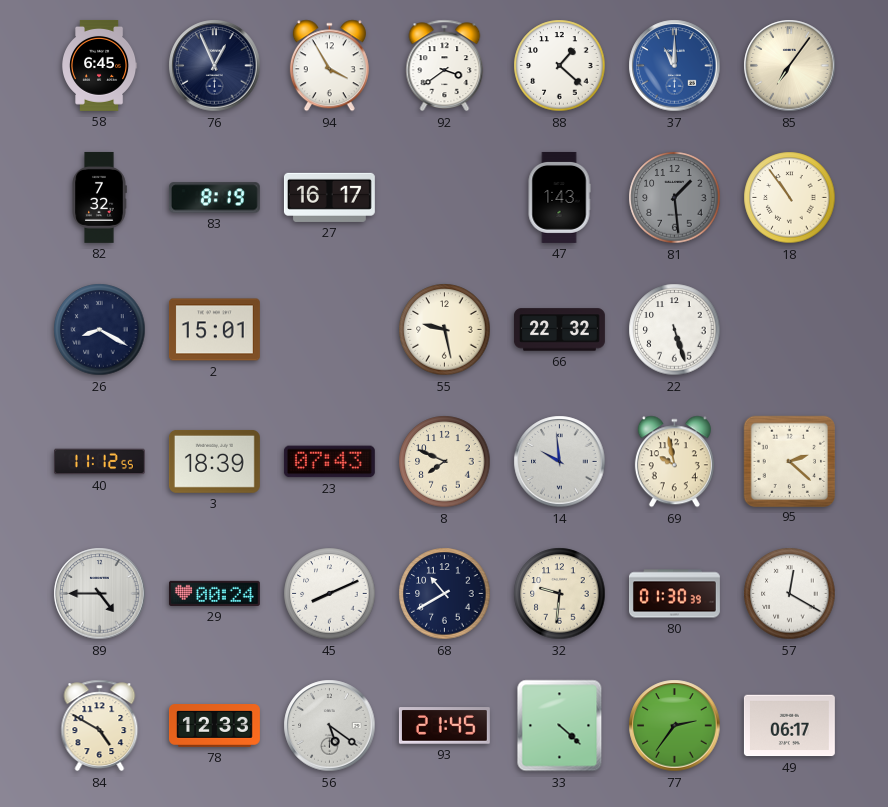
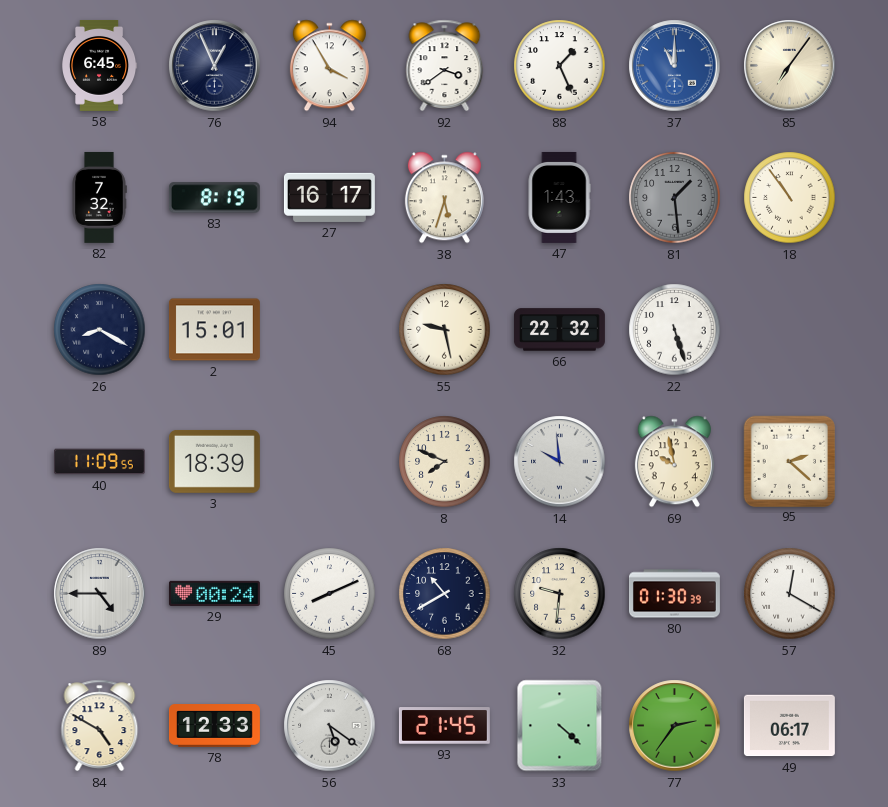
88: 1:22 -> 1:26
38: none -> 5:33
40: 11:12 -> 11:09
23: 07:43 -> none
